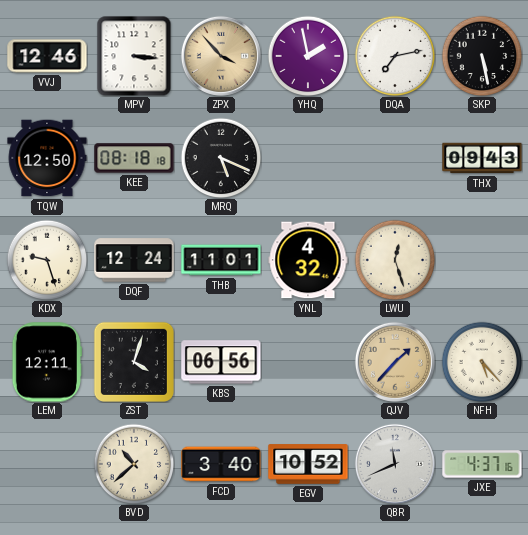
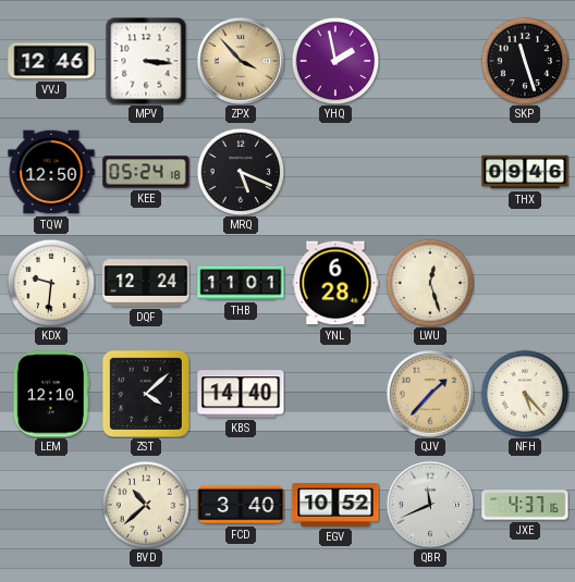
DQA: 7:13 -> none
SKP: 5:28 -> 11:27
KEE: 08:18 -> 05:24
THX: 09:43 -> 09:46
KDX: 9:27 -> 9:31
YNL: 4:32 -> 6:28
LEM: 12:11 -> 12:10
ZST: 4:03 -> 4:08
KBS: 06:56 -> 14:40
